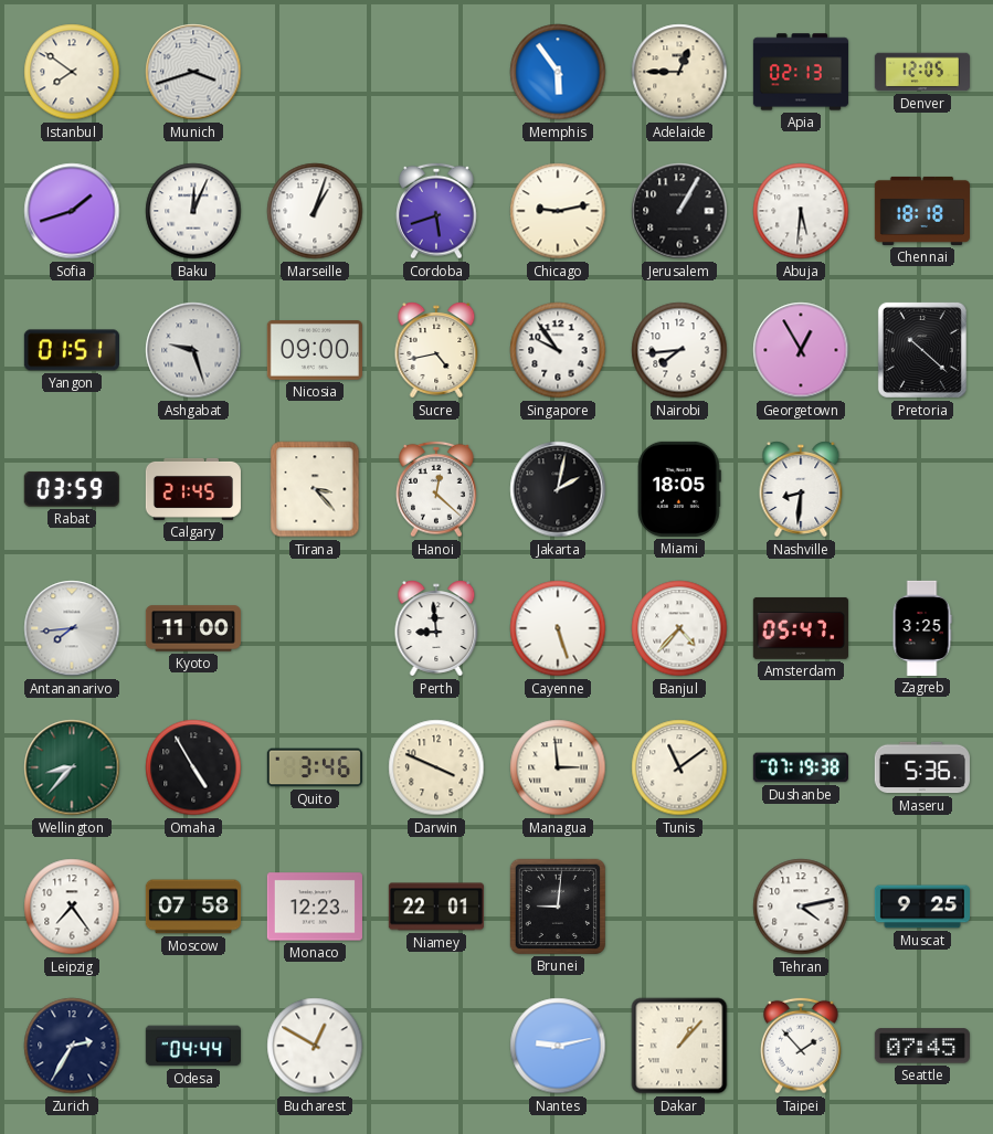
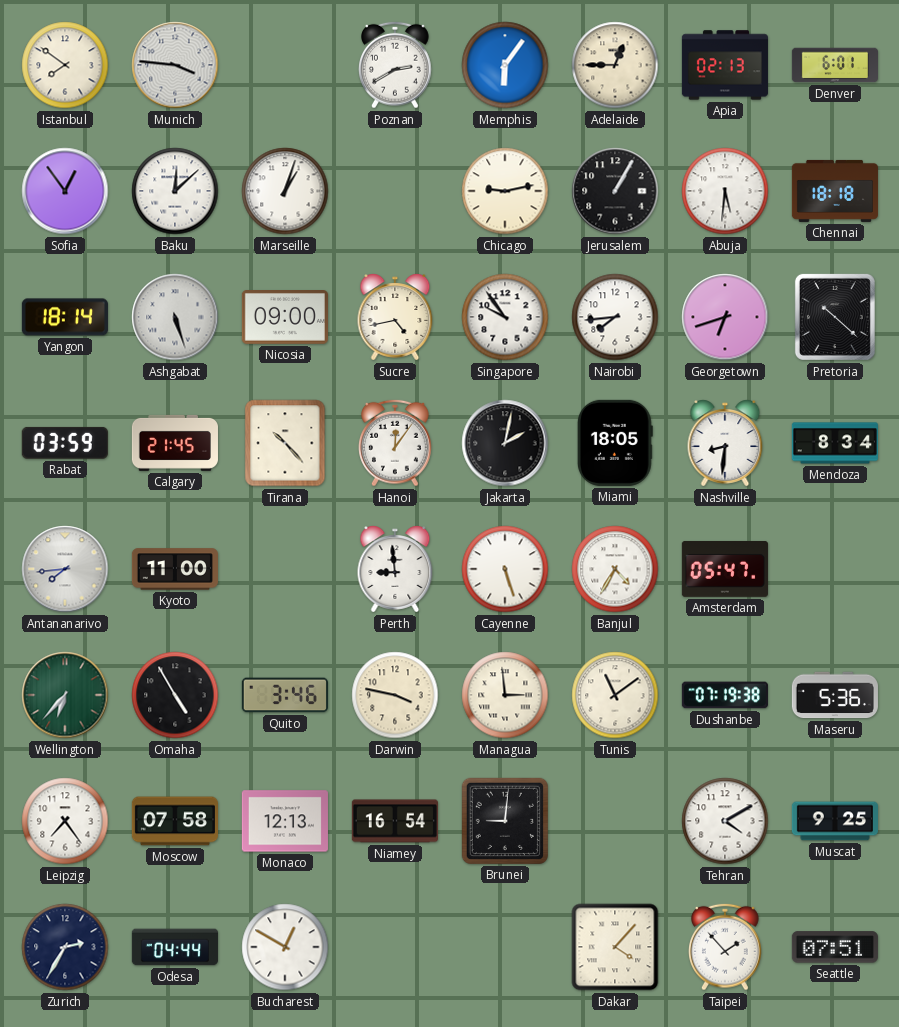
Munich: 3:42 -> 3:46
Poznan: none -> 2:40
Memphis: 5:54 -> 6:06
Denver: 12:05 -> 6:01
Sofia: 1:42 -> 12:54
Baku: 12:04 -> 12:08
Cordoba: 5:42 -> none
Yangon: 01:51 -> 18:14
Ashgabat: 9:27 -> 5:27
Georgetown: 12:55 -> 6:42
Tirana: 3:23 -> 10:23
Hanoi: 12:22 -> 12:06
Mendoza: none -> 8:34
Banjul: 4:37 -> 4:35
Zagreb: 3:25 -> none
Wellington: 8:37 -> 6:37
Darwin: 3:49 -> 3:47
Monaco: 12:23 -> 12:13
Niamey: 22:01 -> 16:54
Tehran: 4:13 -> 4:10
Nantes: 9:13 -> none
Dakar: 1:07 -> 4:07
Seattle: 07:45 -> 07:51
